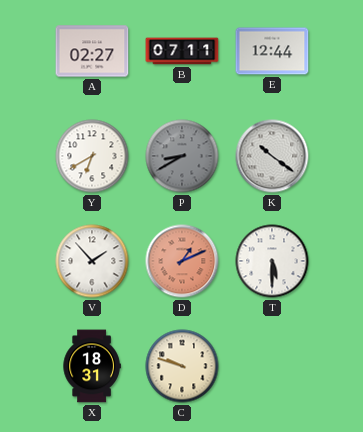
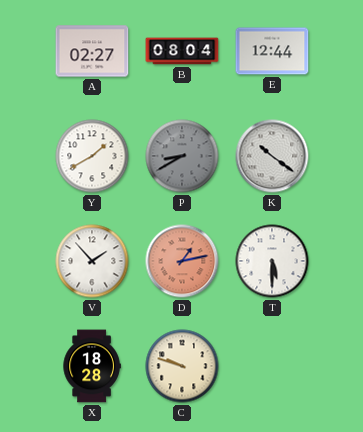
B: 07:11 -> 08:04
Y: 6:40 -> 1:40
D: 1:11 -> 1:13
X: 18:31 -> 18:28
